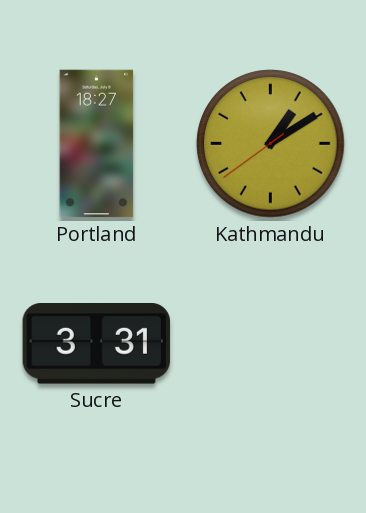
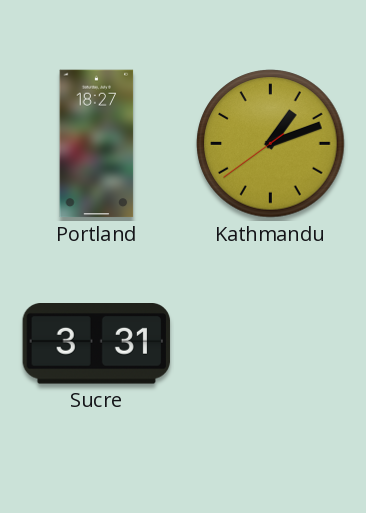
Kathmandu: 1:09 -> 1:11
